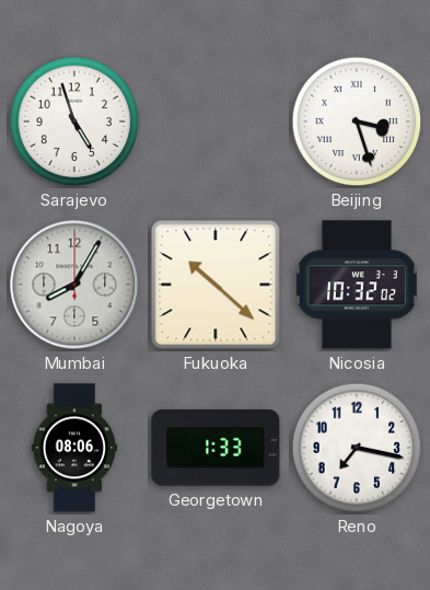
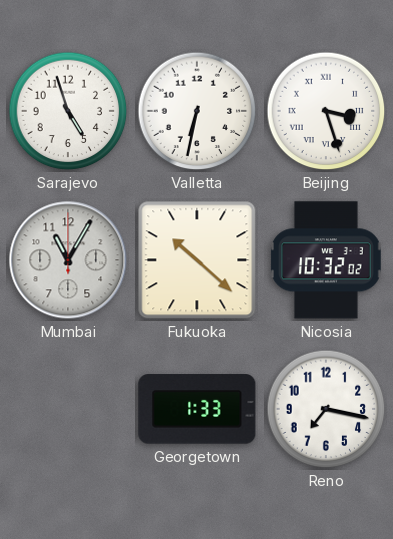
Valletta: none -> 6:32
Mumbai: 8:05 -> 11:05
Nagoya: 08:06 -> none
